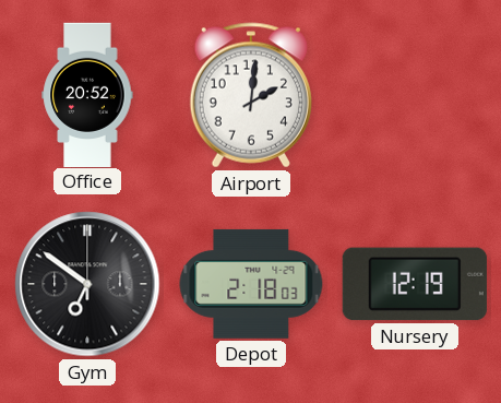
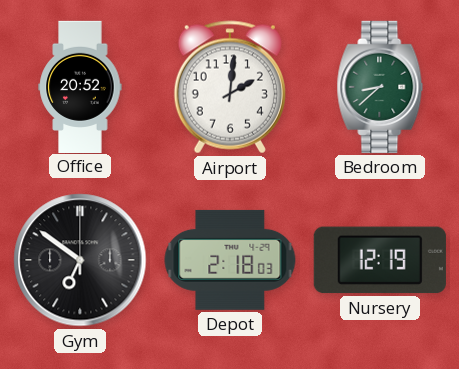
Bedroom: none -> 8:38
